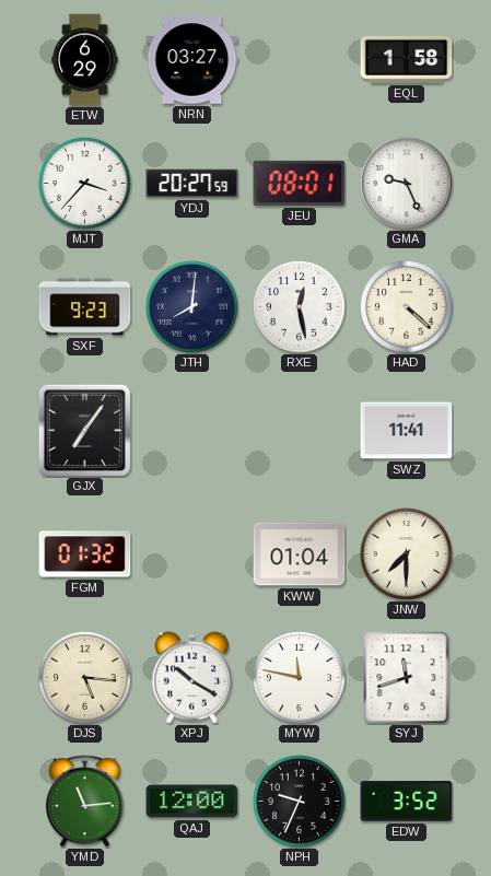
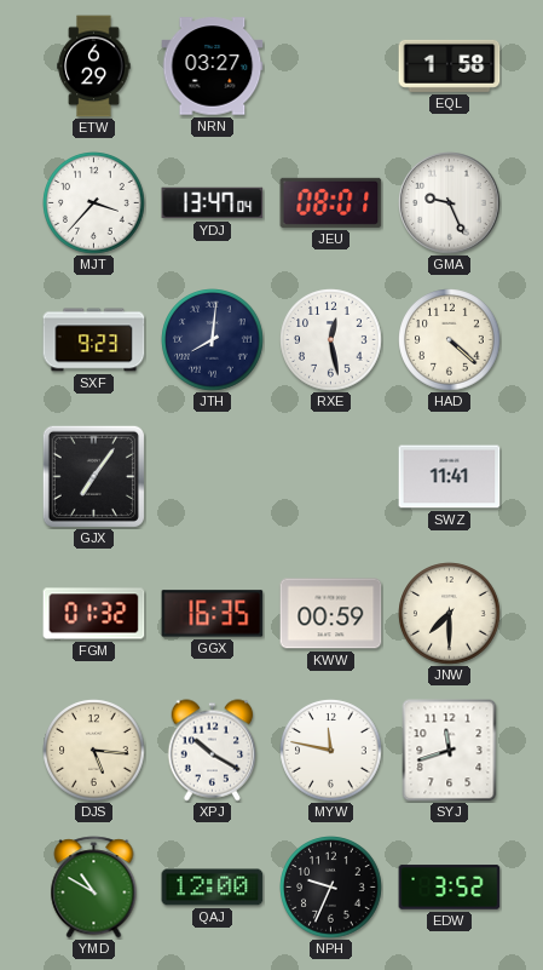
YDJ: 20:27 -> 13:47
GGX: none -> 16:35
KWW: 01:04 -> 00:59
YMD: 11:14 -> 10:50
